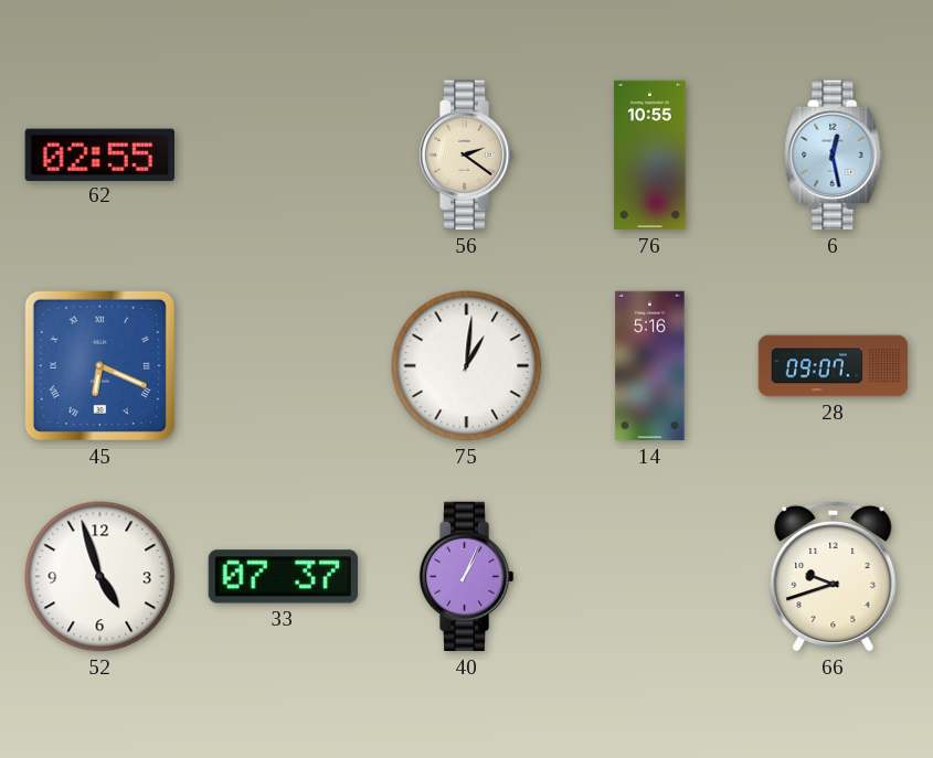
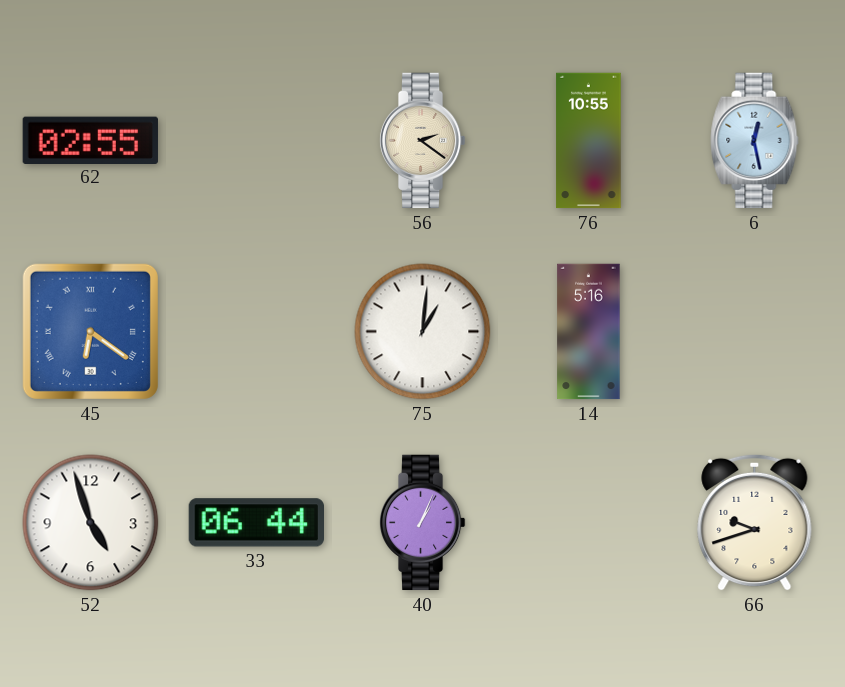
45: 6:19 -> 6:21
28: 09:07 -> none
33: 07:37 -> 06:44
